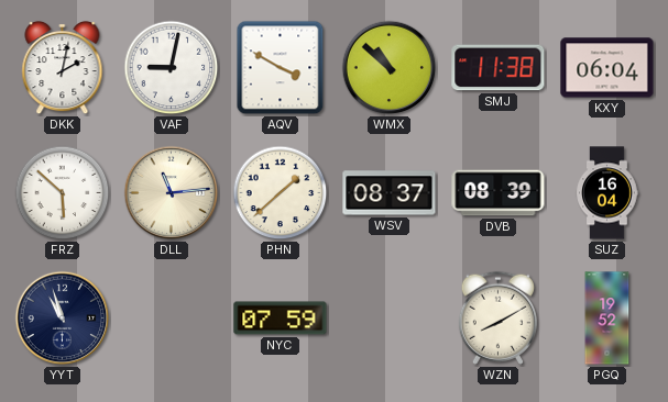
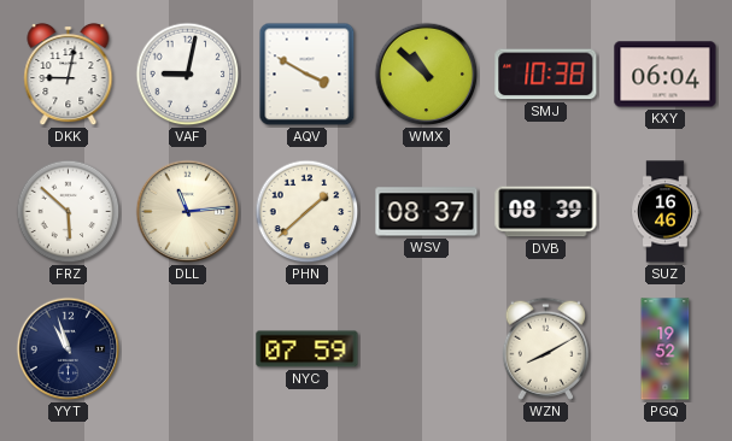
DKK: 2:02 -> 9:02
SMJ: 11:38 -> 10:38
SUZ: 16:04 -> 16:46
